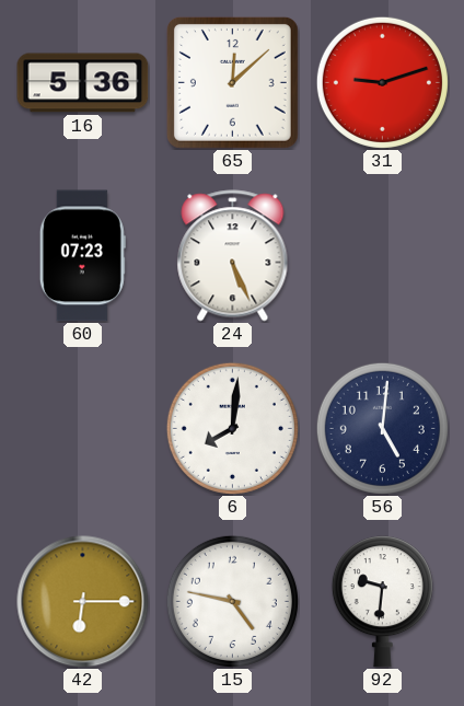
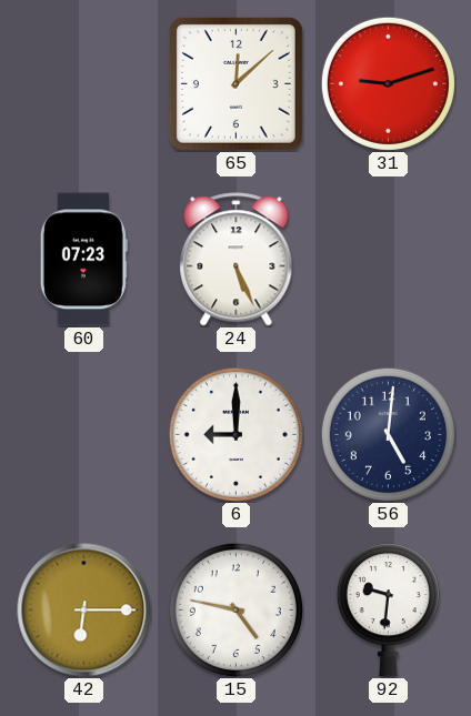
16: 5:36 -> none
6: 8:01 -> 9:00
